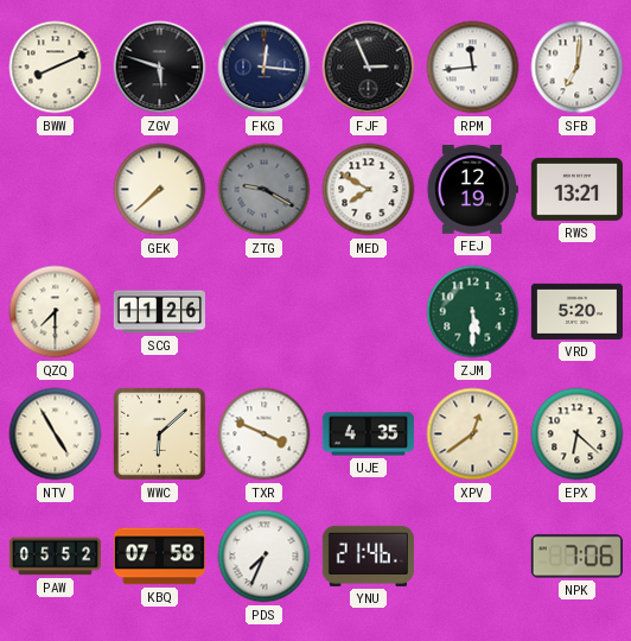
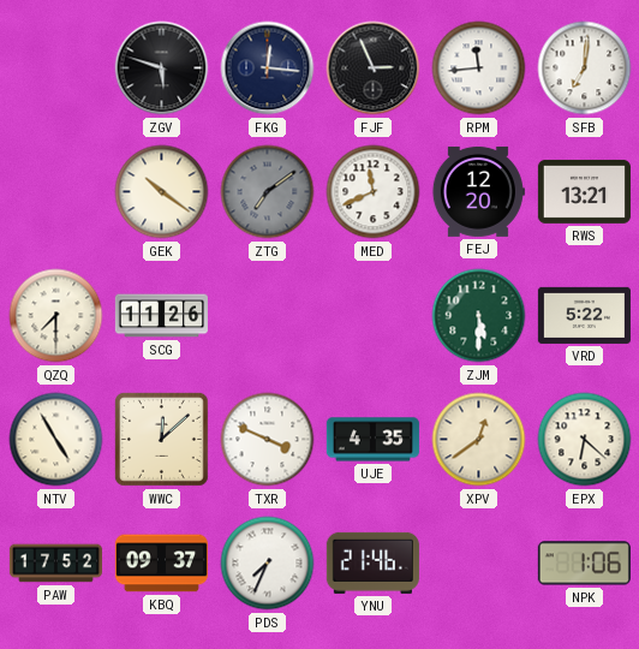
BWW: 8:11 -> none
GEK: 7:38 -> 10:21
ZTG: 9:20 -> 7:09
MED: 7:50 -> 11:41
FEJ: 12:19 -> 12:20
VRD: 5:20 -> 5:22
WWC: 6:08 -> 12:08
PAW: 05:52 -> 17:52
KBQ: 07:58 -> 09:37
NPK: 7:06 -> 1:06
